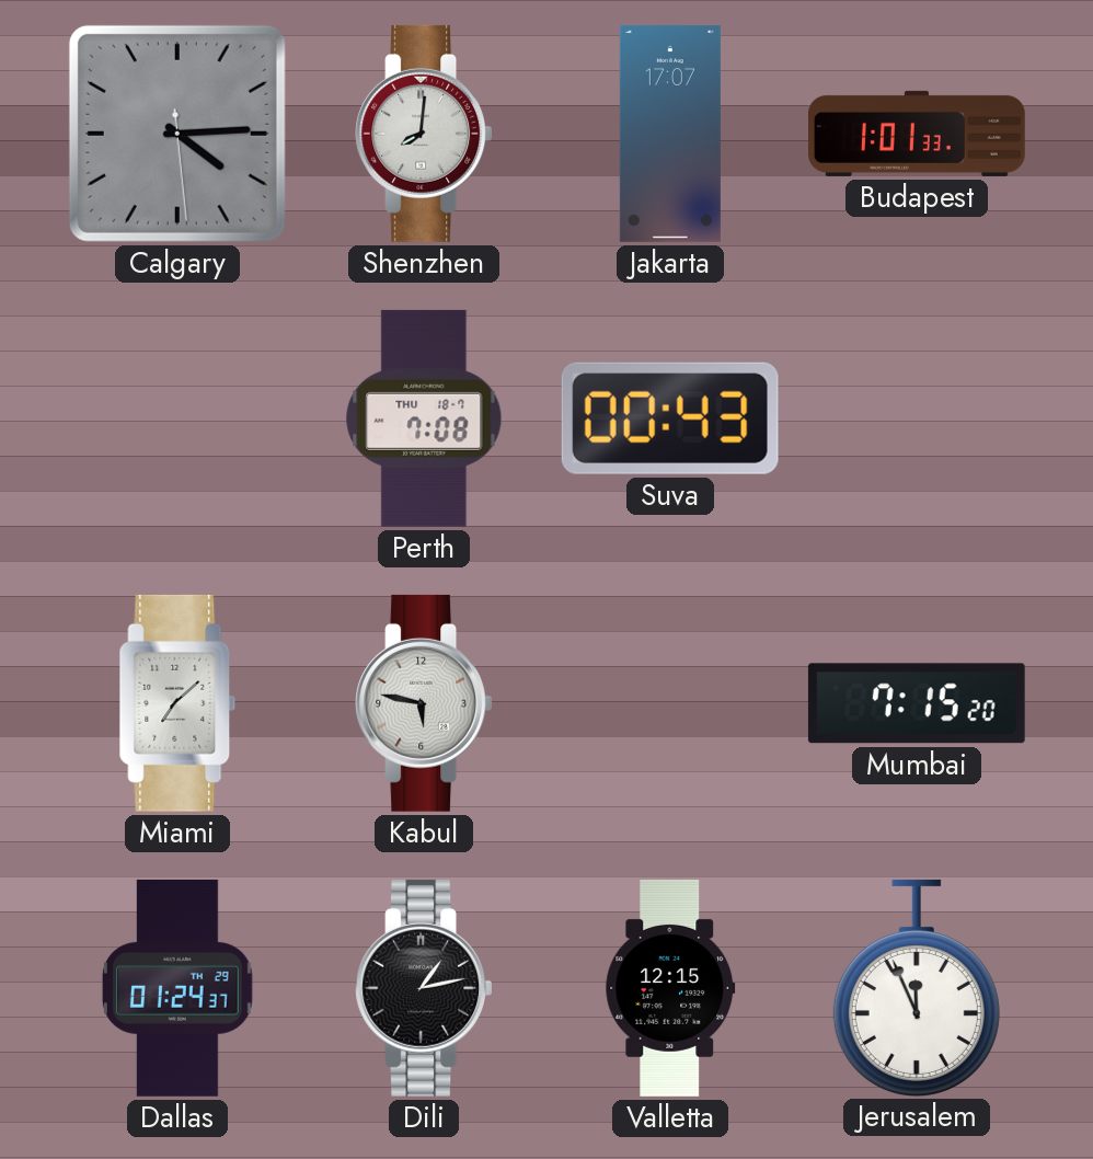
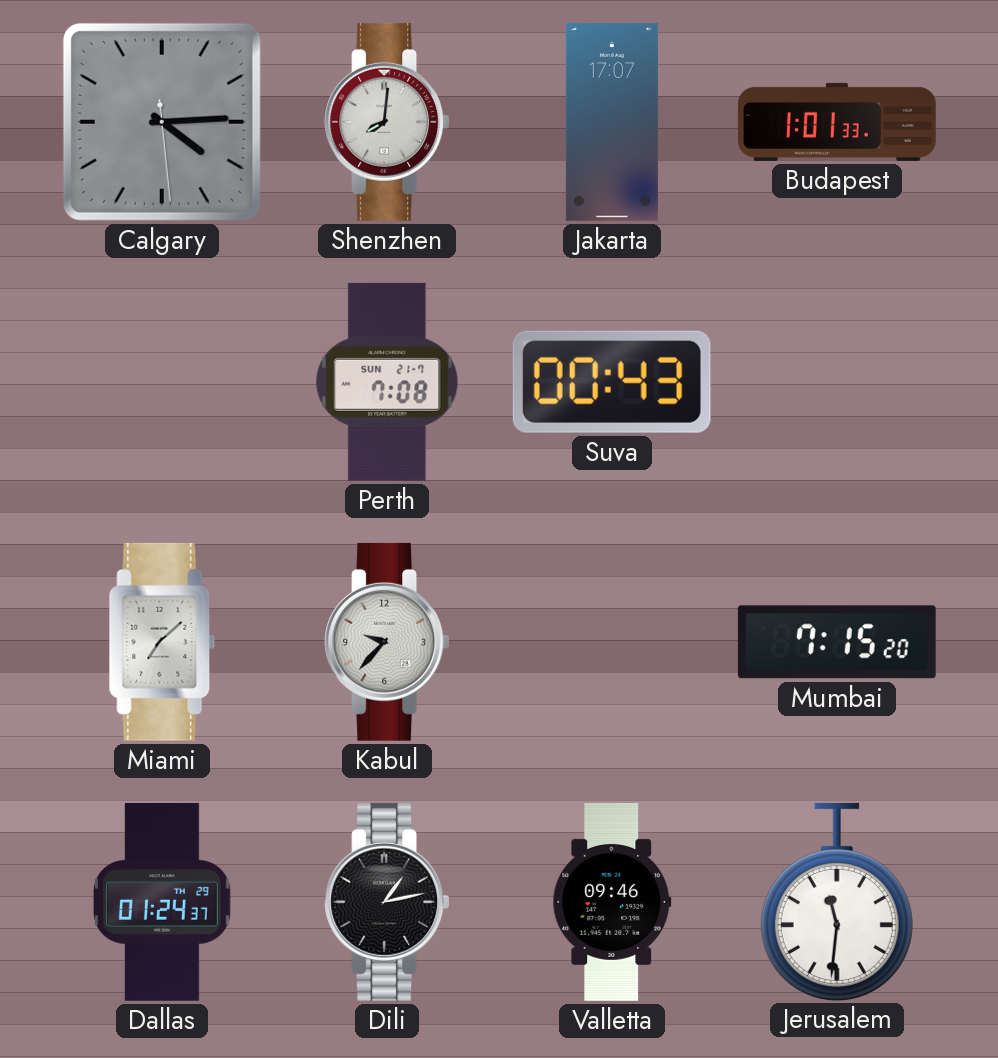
Perth date: THU 18-7 -> SUN 21-7
Kabul: 5:47 -> 9:37
Valletta: 12:15 -> 09:46
Jerusalem: 11:56 -> 11:31
